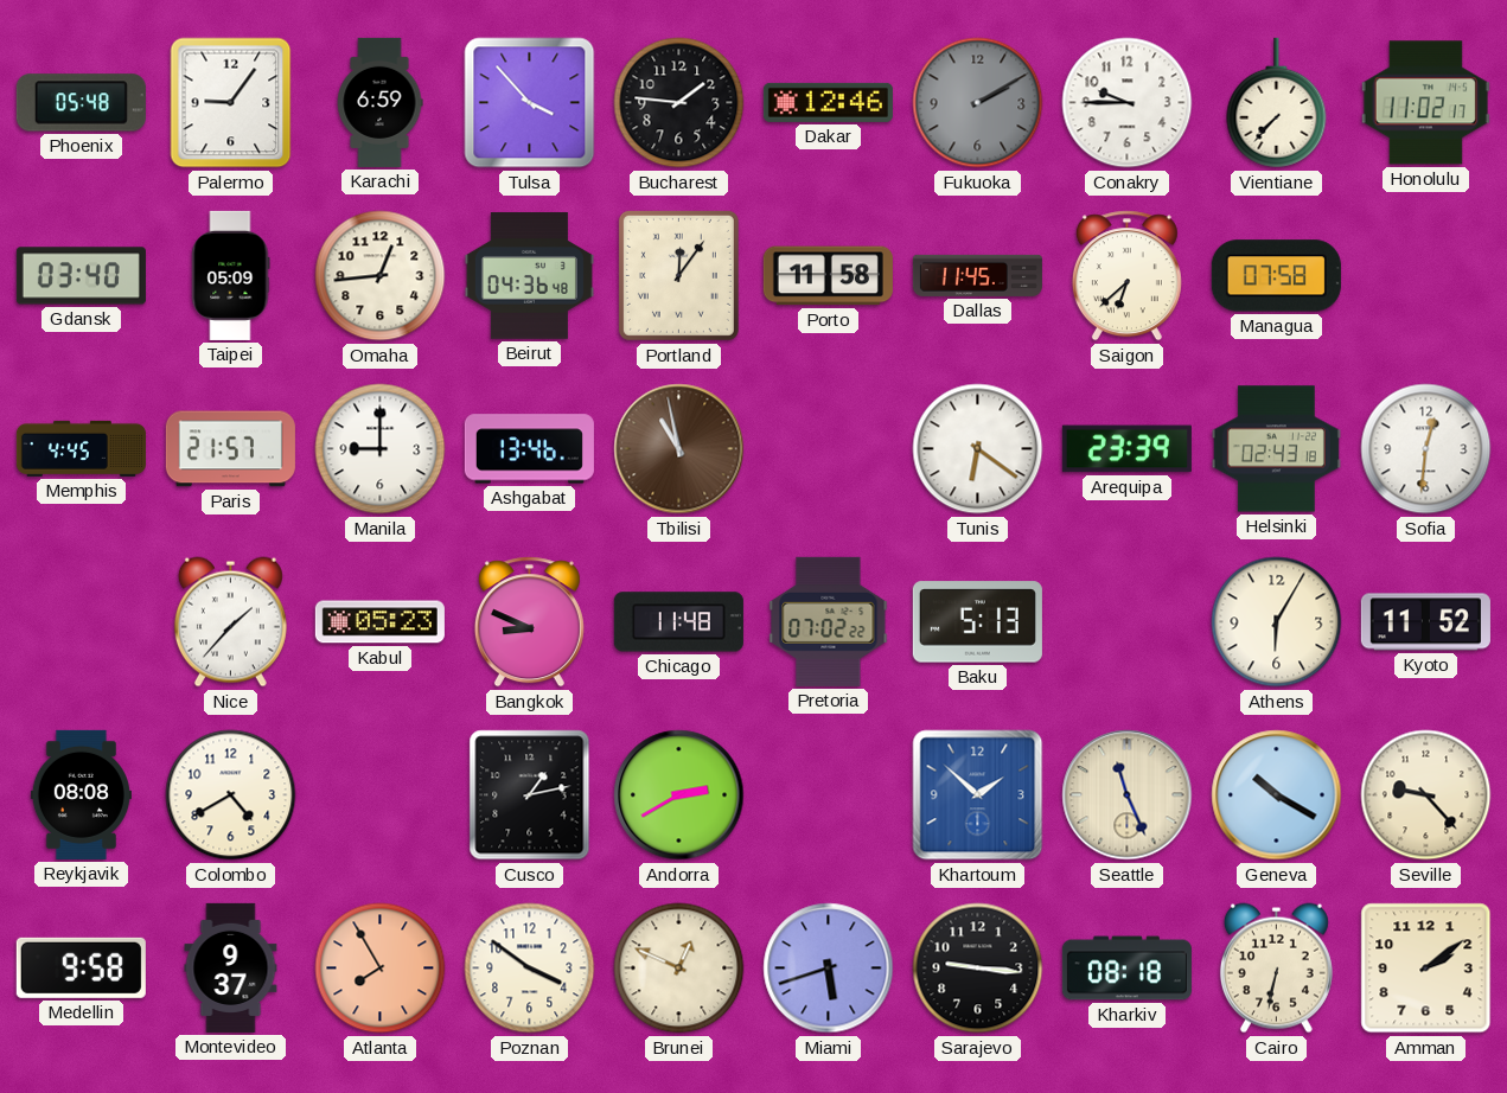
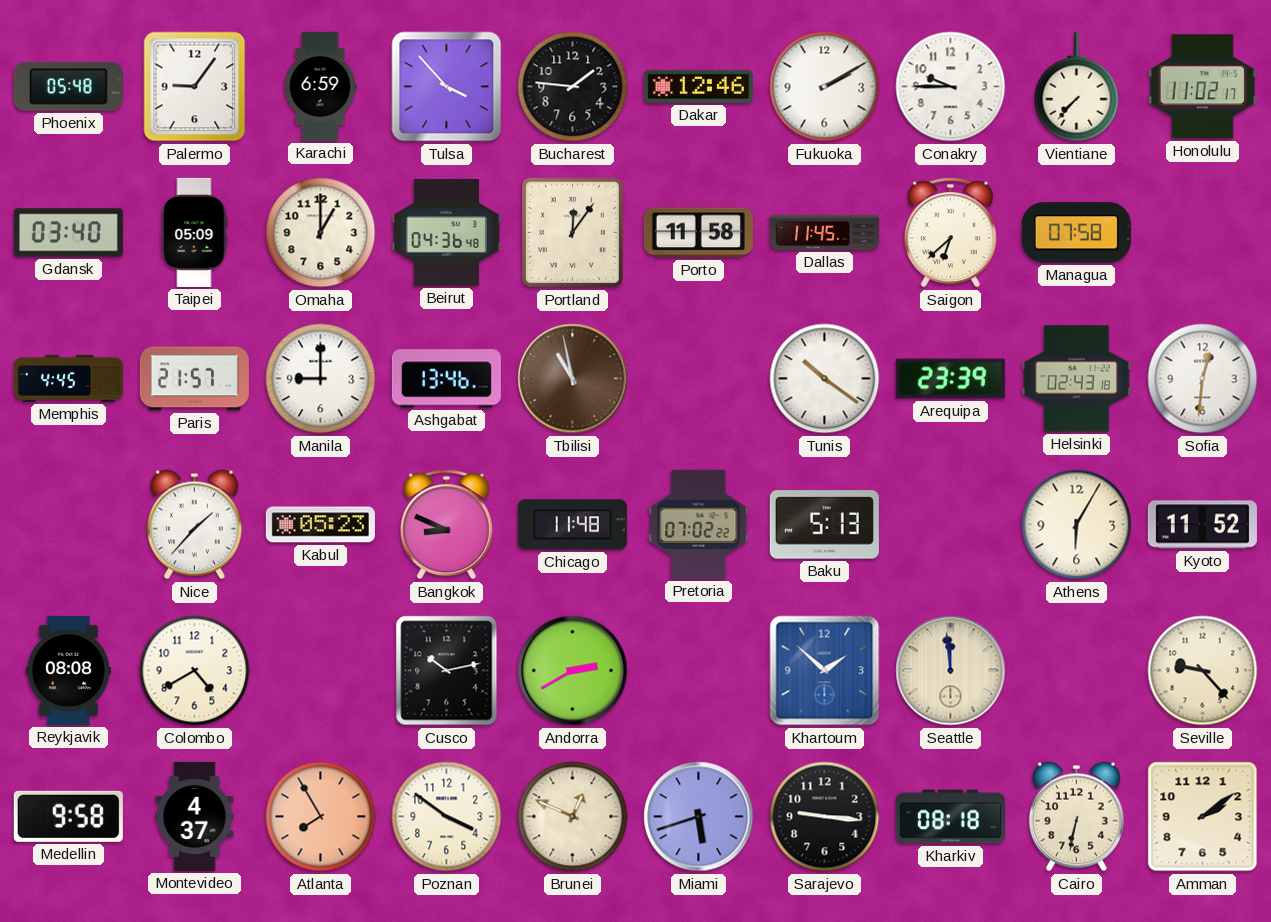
Fukuoka dial: grey -> white
Omaha: 12:44 -> 1:00
Tunis: 6:21 -> 10:21
Cusco: 1:13 -> 10:13
Seattle: 11:26 -> 11:59
Geneva: 10:20 -> none
Montevideo: 9:37 -> 4:37
